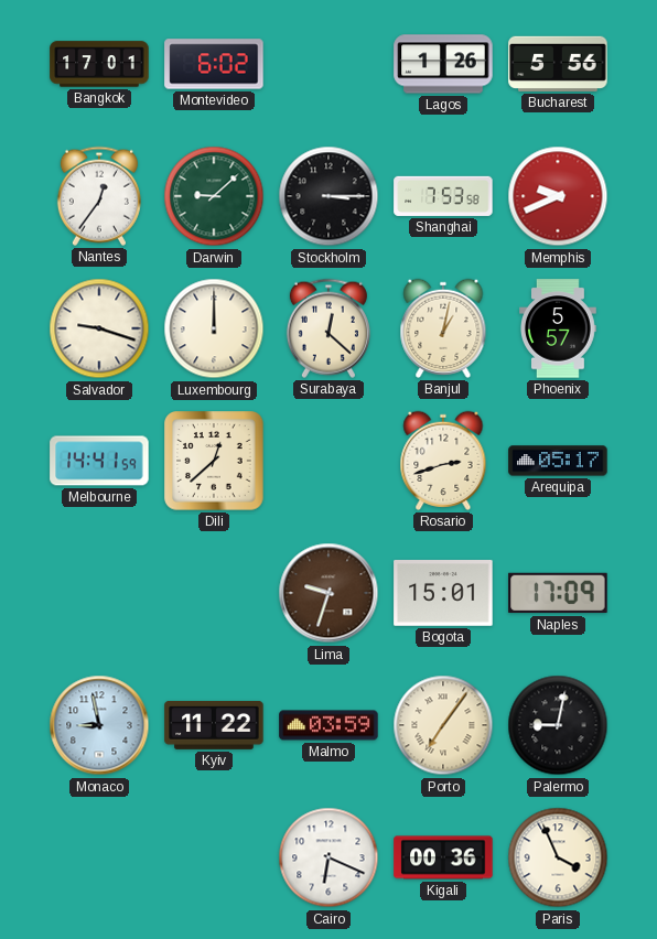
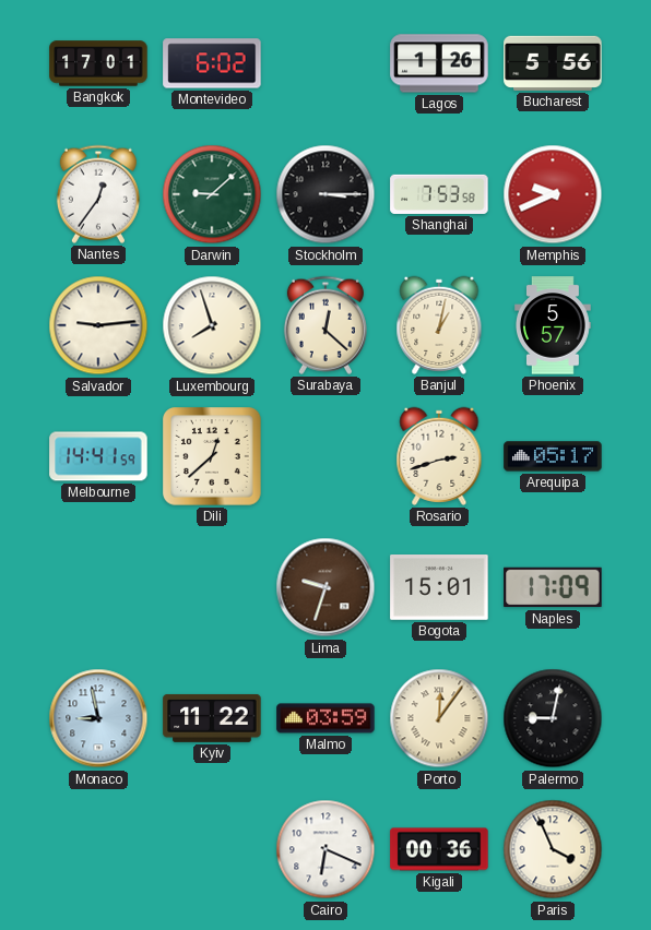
Salvador: 9:18 -> 9:14
Luxembourg: 12:00 -> 7:57
Porto: 7:06 -> 12:06
